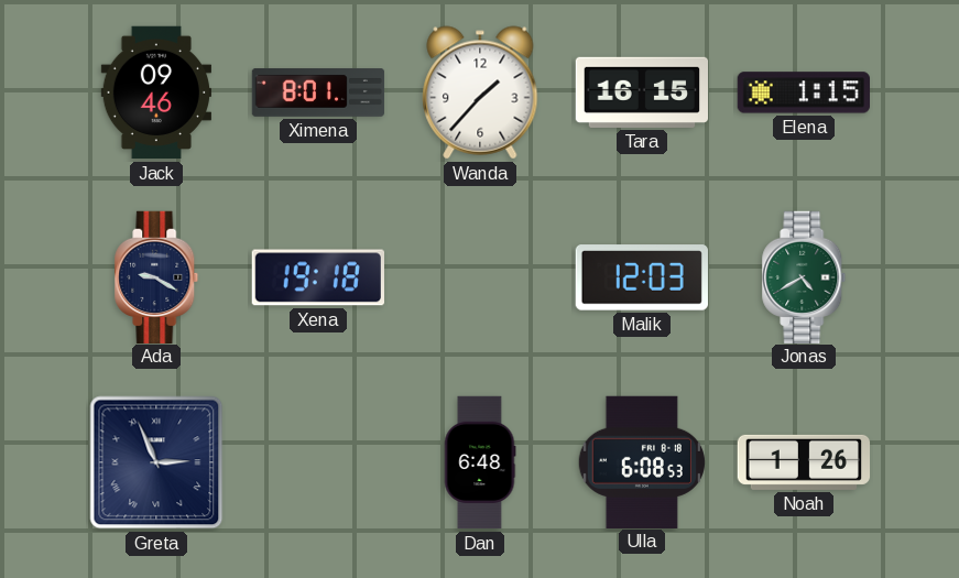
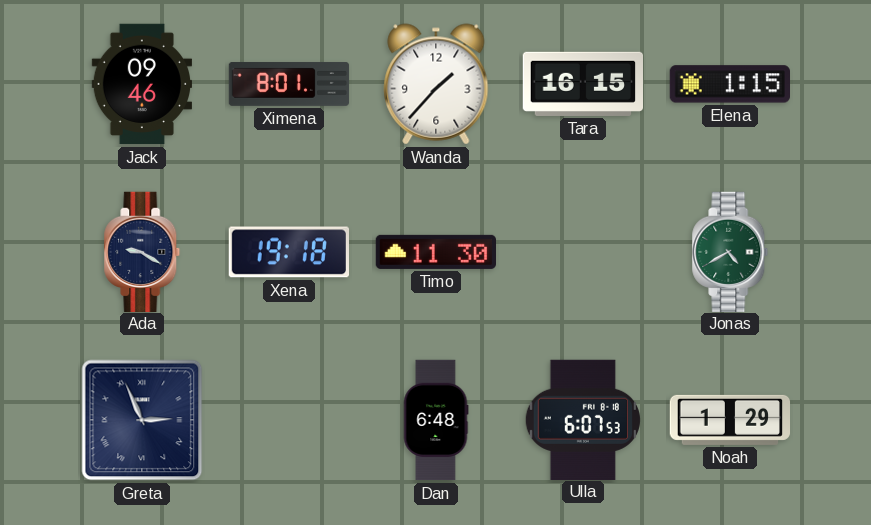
Timo: none -> 11:30
Malik: 12:03 -> none
Ulla: 6:08 -> 6:07
Noah: 1:26 -> 1:29
